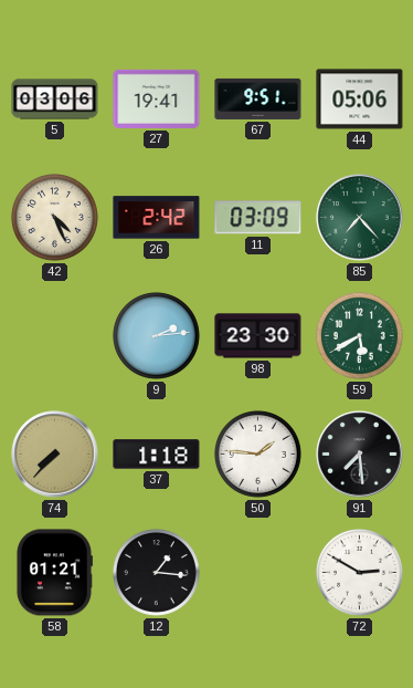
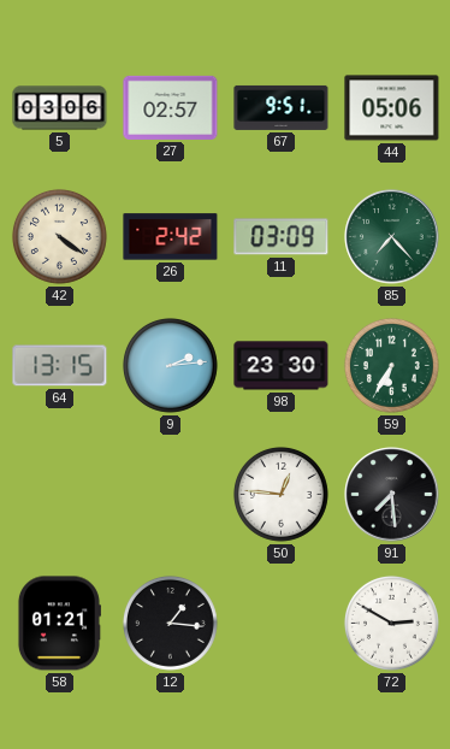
27: 19:41 -> 02:57
42: 4:26 -> 4:21
64: none -> 13:15
59: 5:40 -> 6:35
74: 7:37 -> none
37: 1:18 -> none
50: 1:46 -> 12:46
